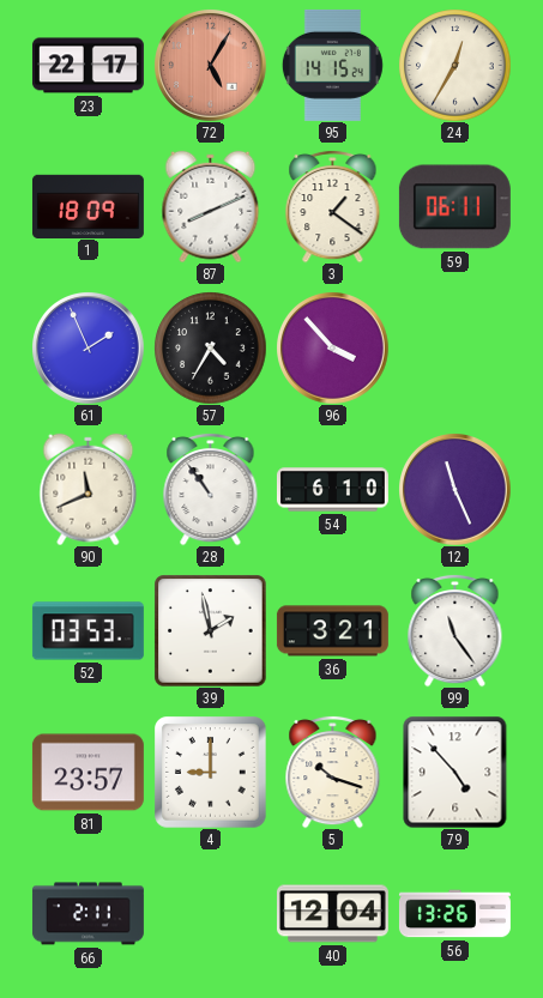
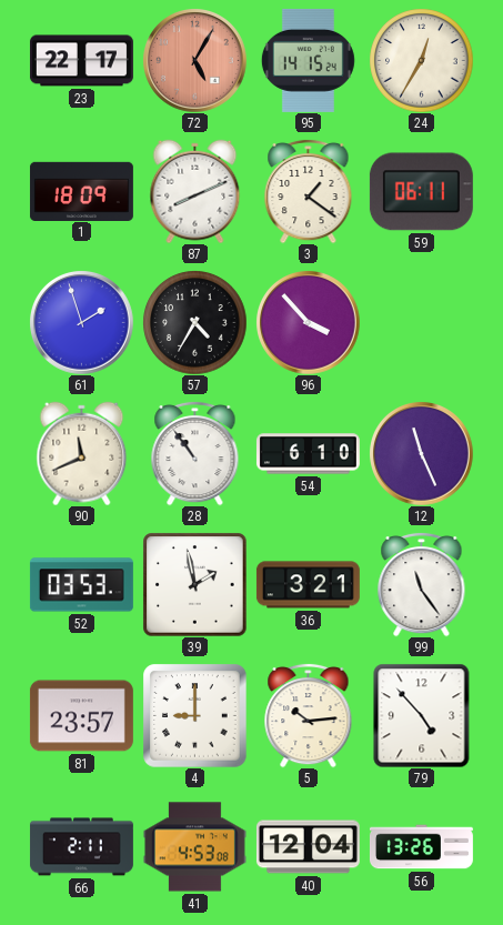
61: 1:56 -> 1:57
5: 10:18 -> 10:14
41: none -> 4:53
